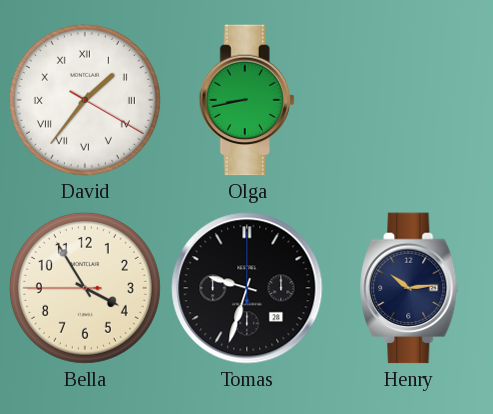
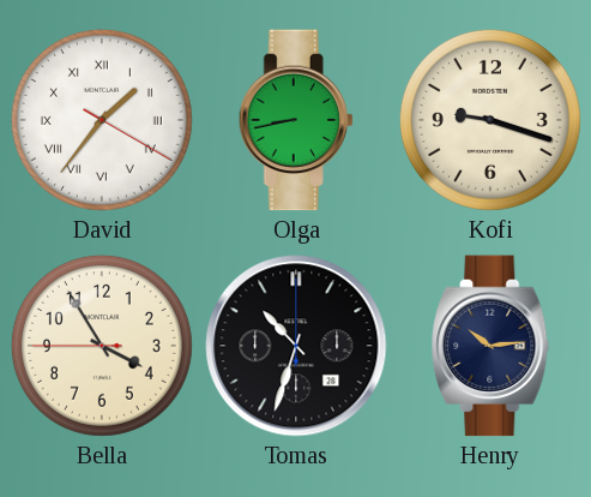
Kofi: none -> 9:18
Tomas: 9:33 -> 10:33
